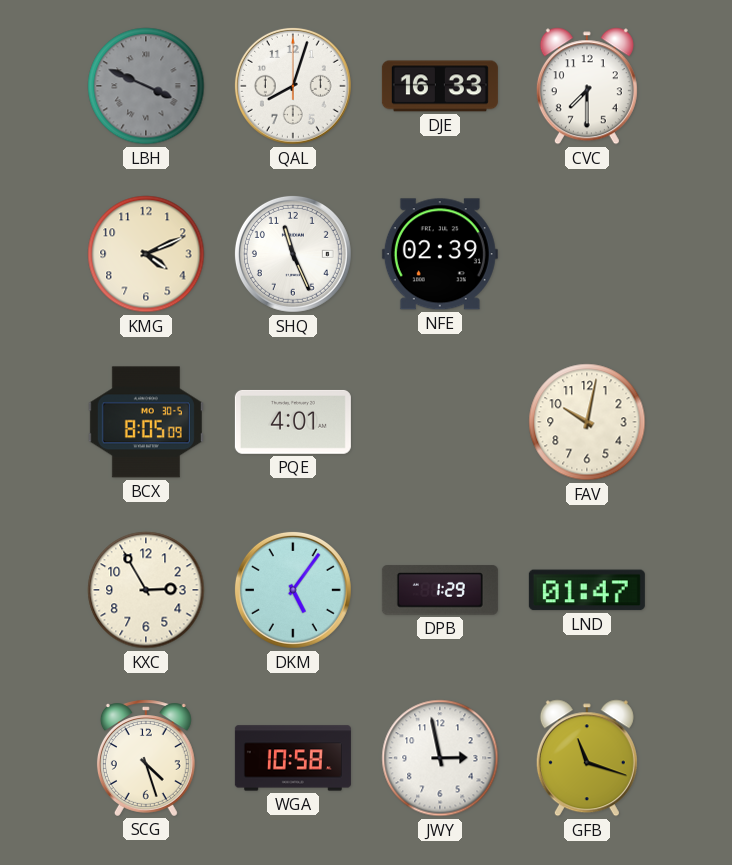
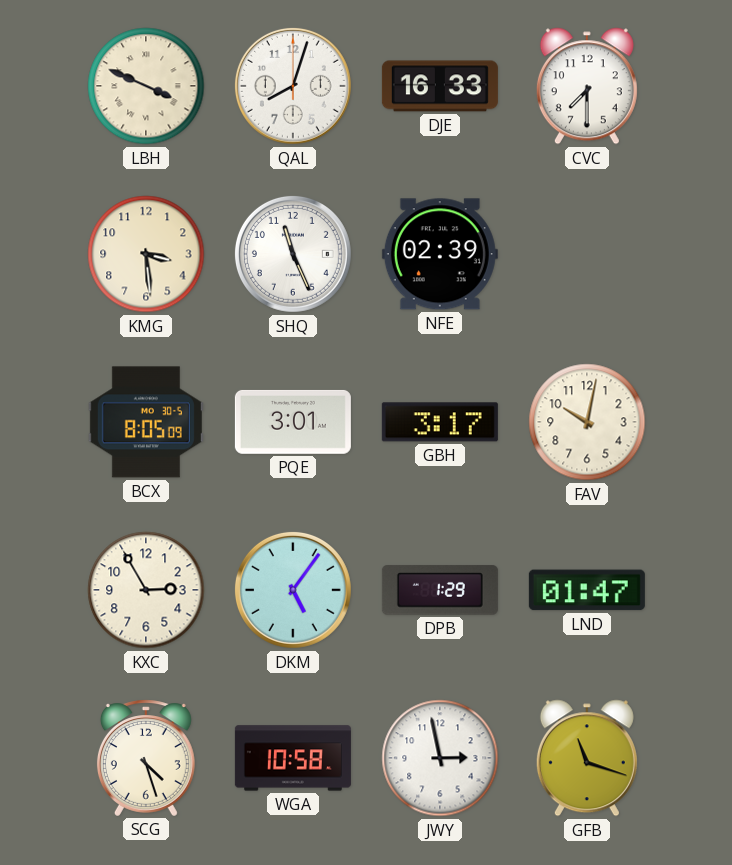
LBH dial: grey -> cream
KMG: 4:11 -> 3:29
PQE: 4:01 -> 3:01
GBH: none -> 3:17
